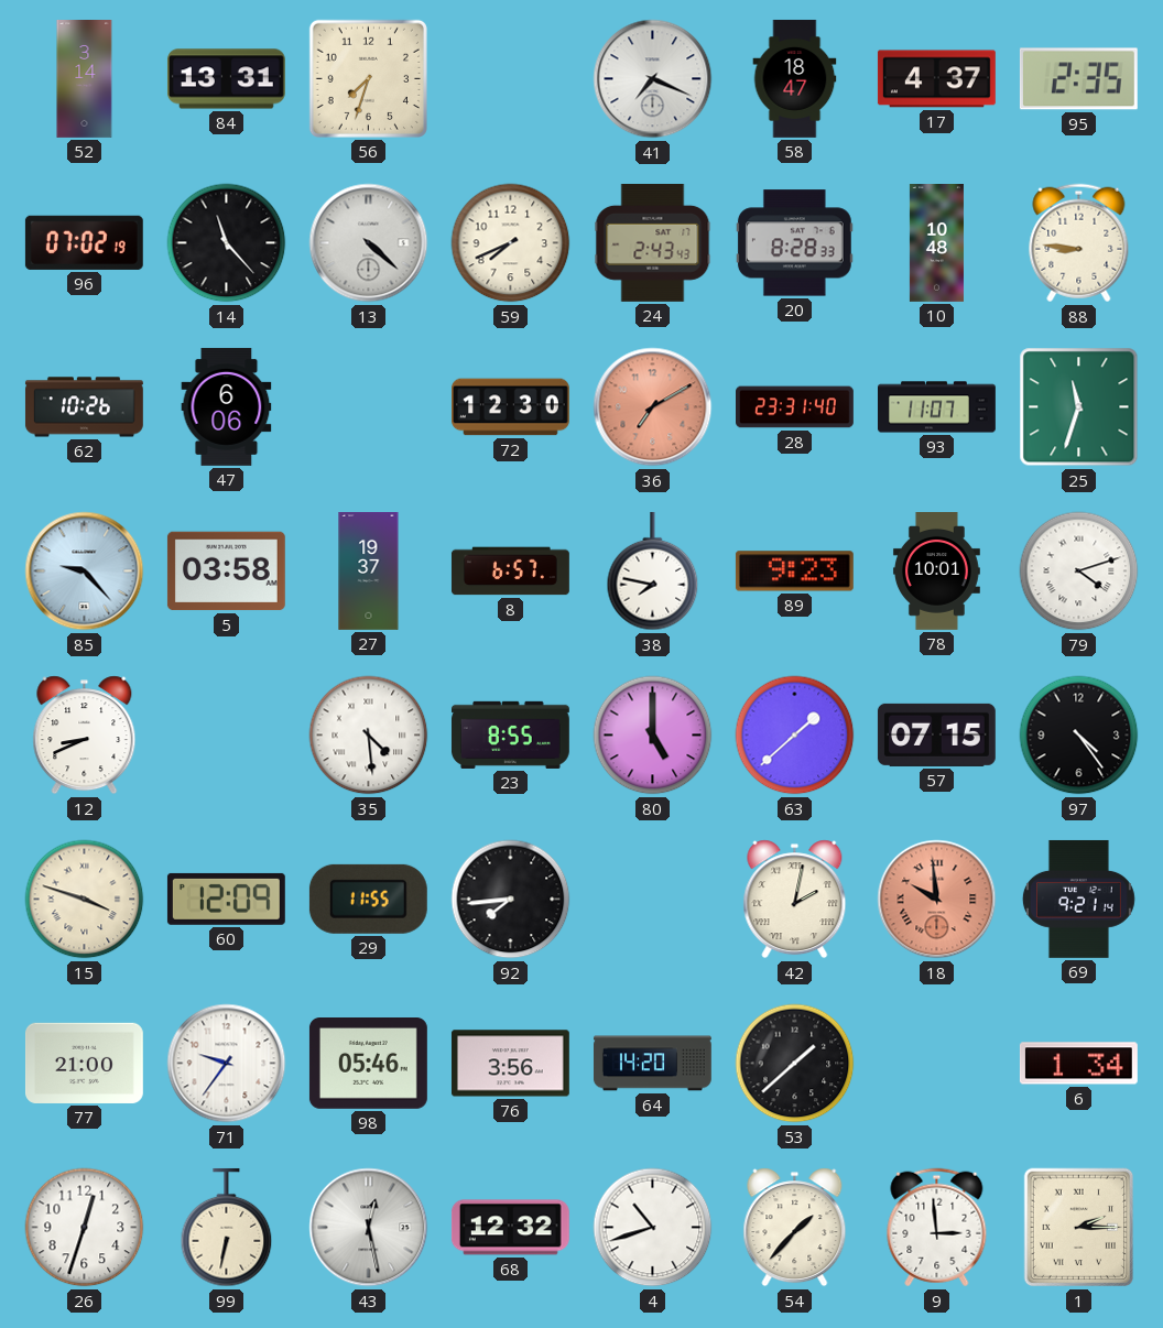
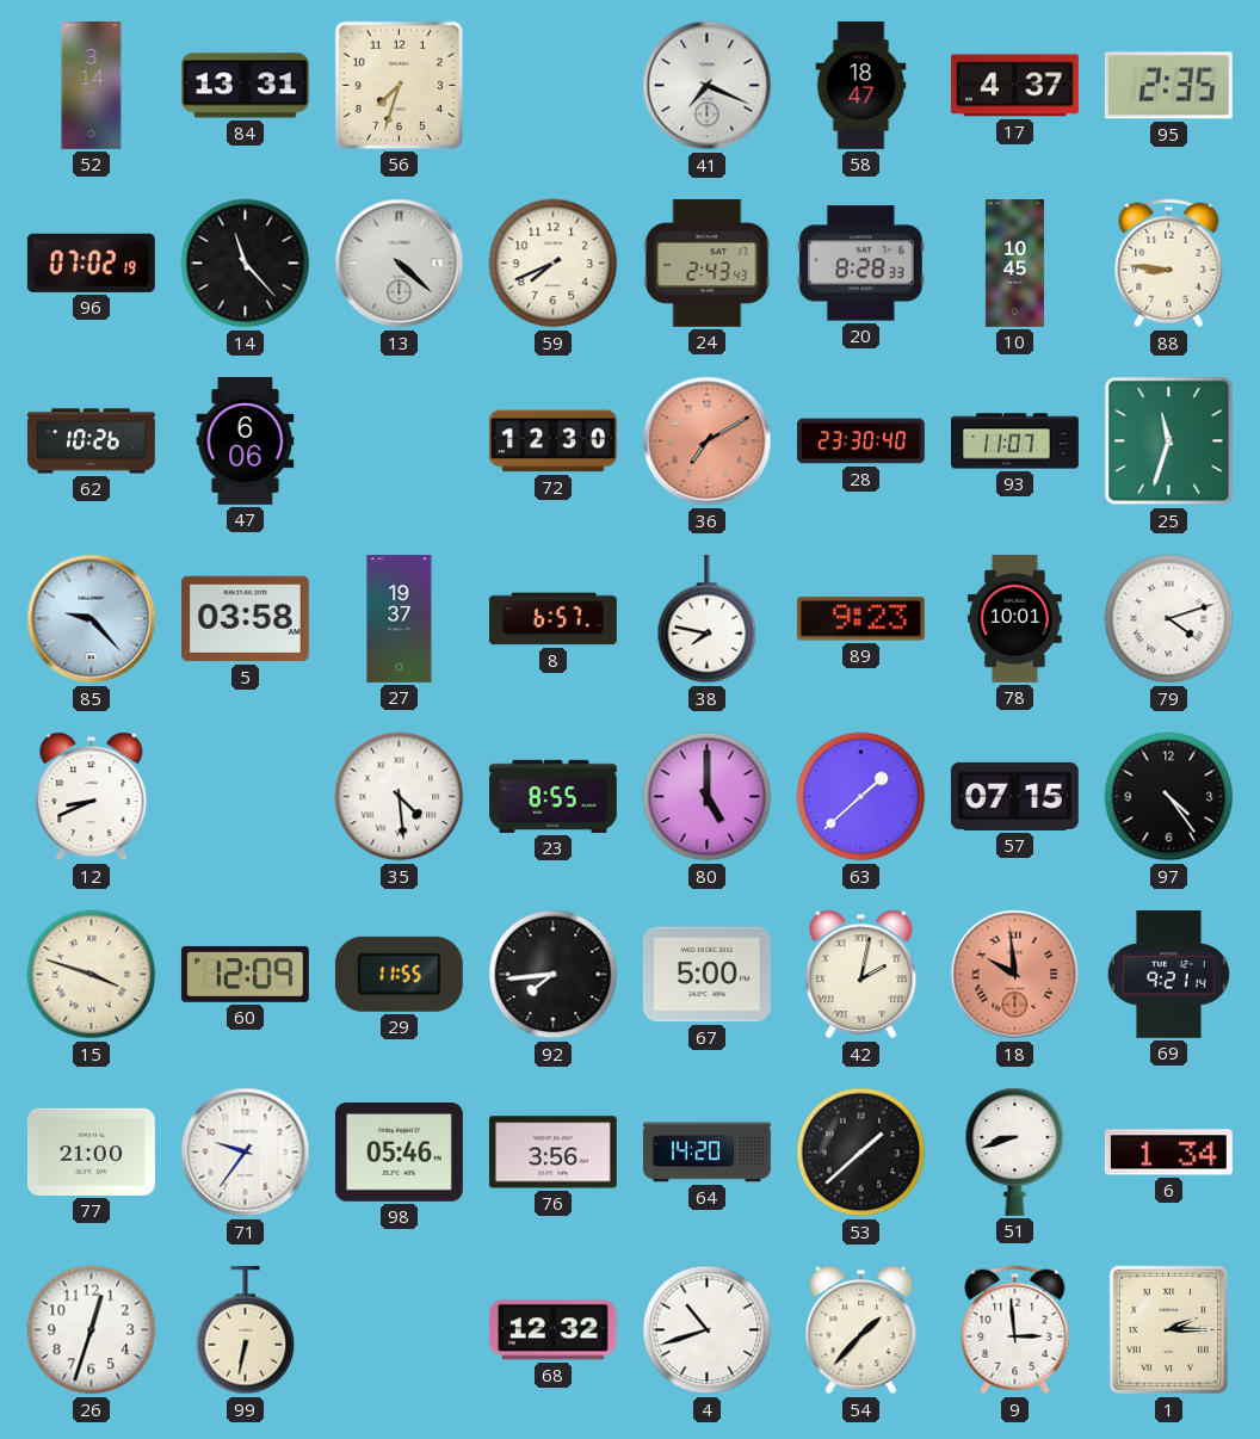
10: 10:48 -> 10:45
28: 23:31 -> 23:30
67: none -> 5:00
51: none -> 8:42
43: 12:28 -> none
